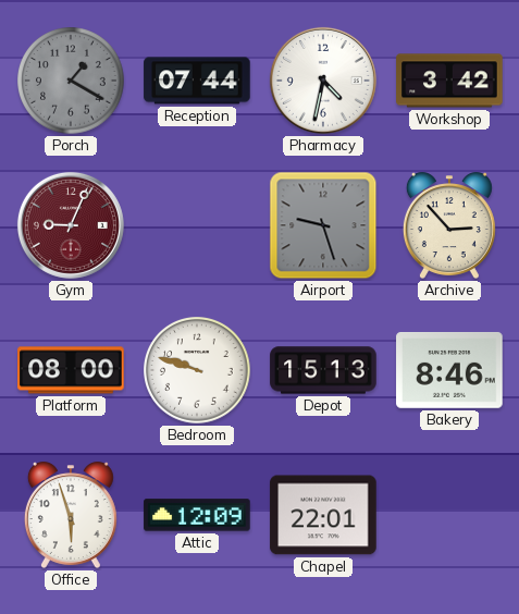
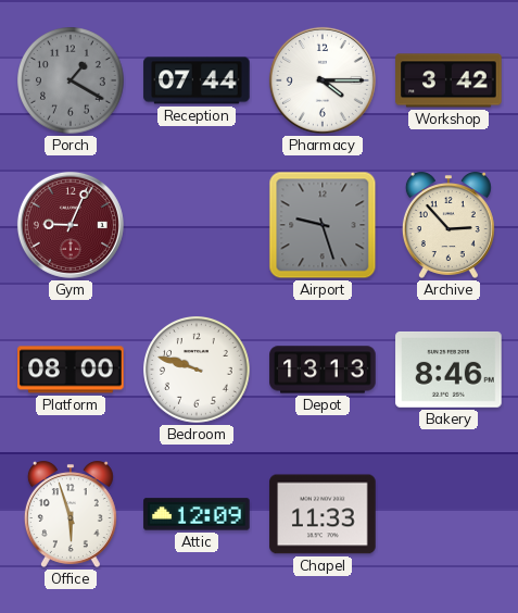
Pharmacy: 4:32 -> 4:15
Depot: 15:13 -> 13:13
Chapel: 22:01 -> 11:33
